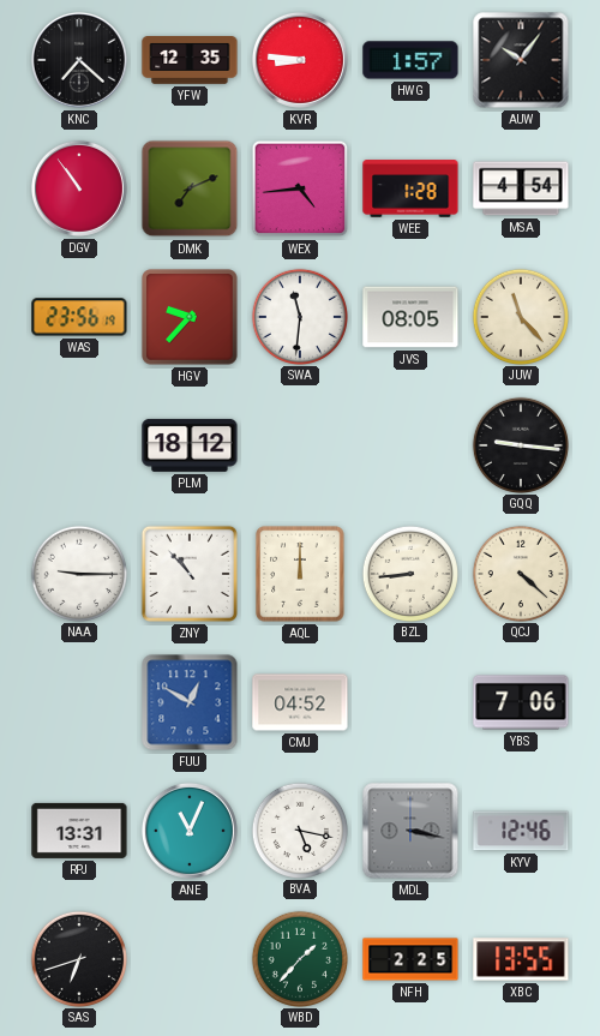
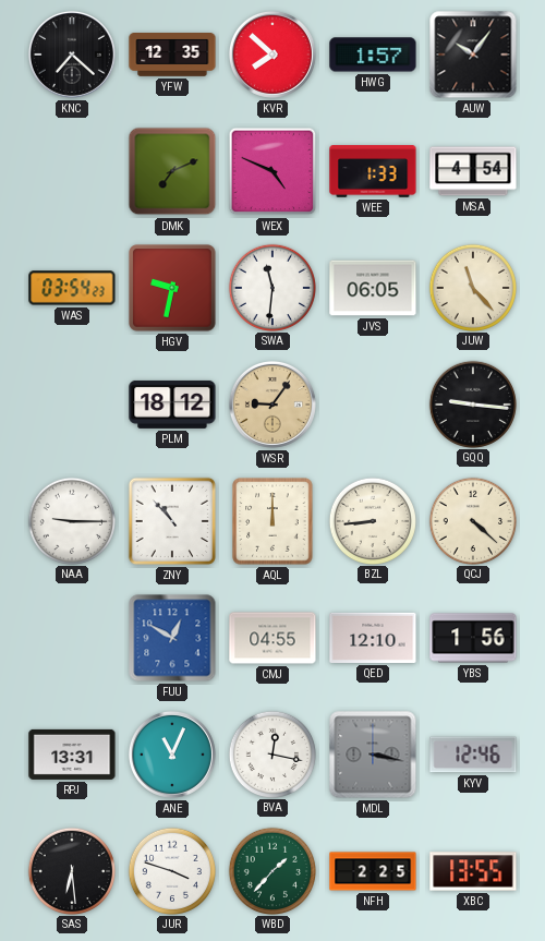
KVR: 8:46 -> 7:52
DGV: 10:54 -> none
WEX: 4:44 -> 4:49
WEE: 1:28 -> 1:33
WAS: 23:56 -> 03:54
HGV: 9:37 -> 9:32
JVS: 08:05 -> 06:05
WSR: none -> 9:06
CMJ: 04:52 -> 04:55
QED: none -> 12:10
YBS: 7:06 -> 1:56
BVA: 5:17 -> 12:17
SAS: 6:42 -> 6:29
JUR: none -> 3:48
